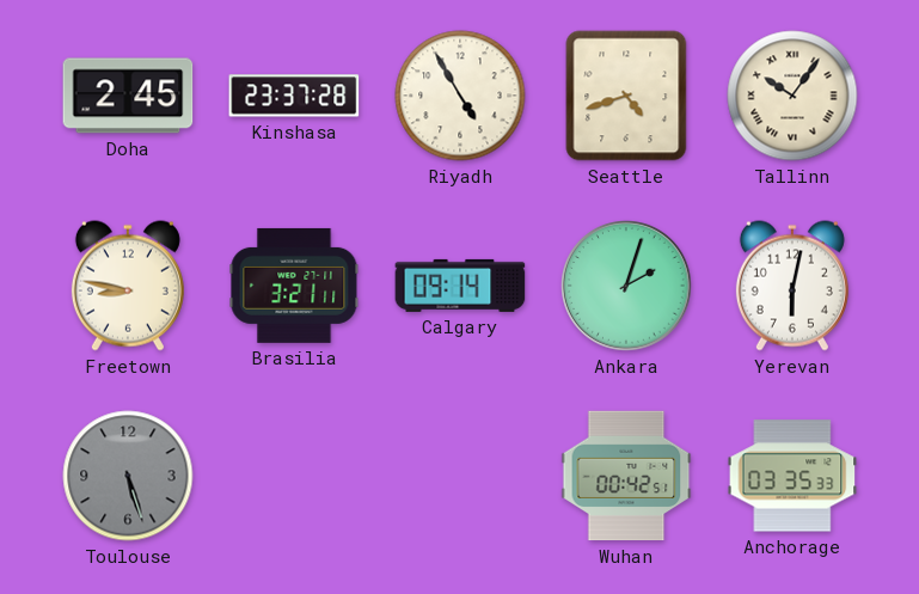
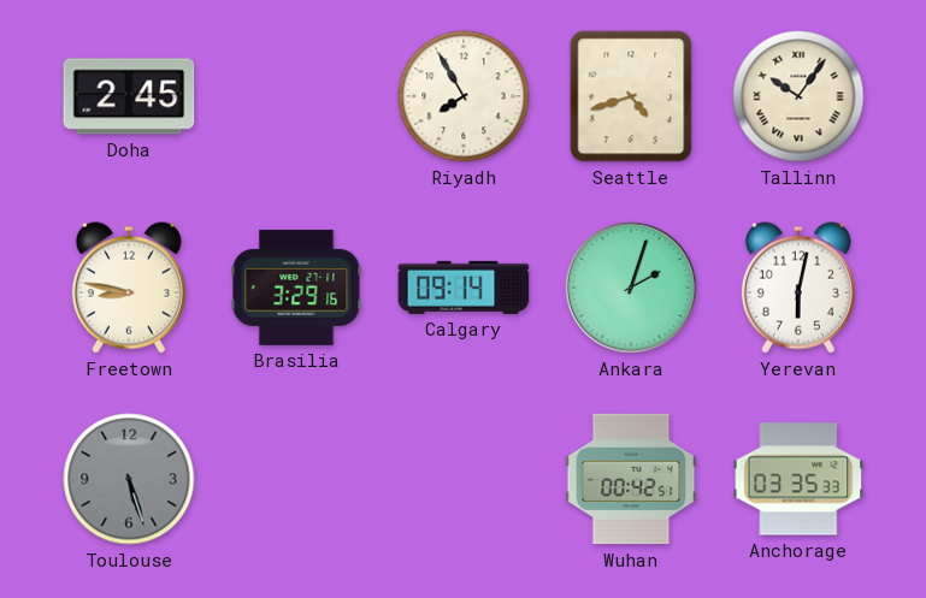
Kinshasa: 23:37 -> none
Riyadh: 4:55 -> 7:55
Brasilia: 3:21 -> 3:29
